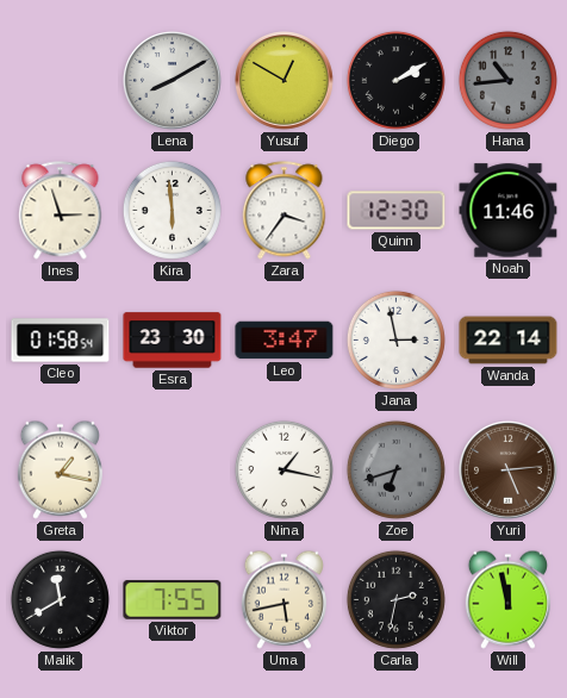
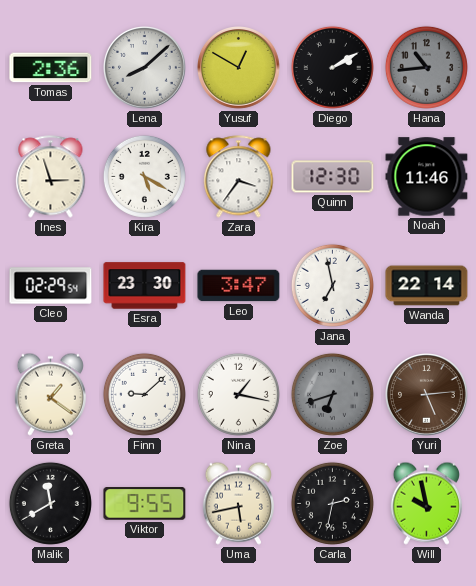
Tomas: none -> 2:36
Lena: 8:10 -> 8:08
Kira: 5:59 -> 5:20
Cleo: 01:58 -> 02:29
Jana: 2:58 -> 6:58
Greta: 1:17 -> 1:21
Finn: none -> 9:08
Viktor: 7:55 -> 9:55
Will: 11:58 -> 9:58
